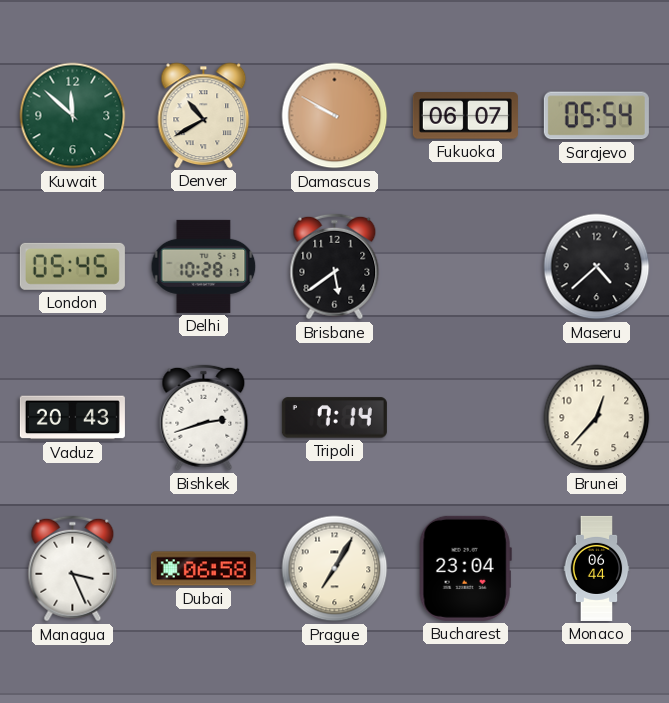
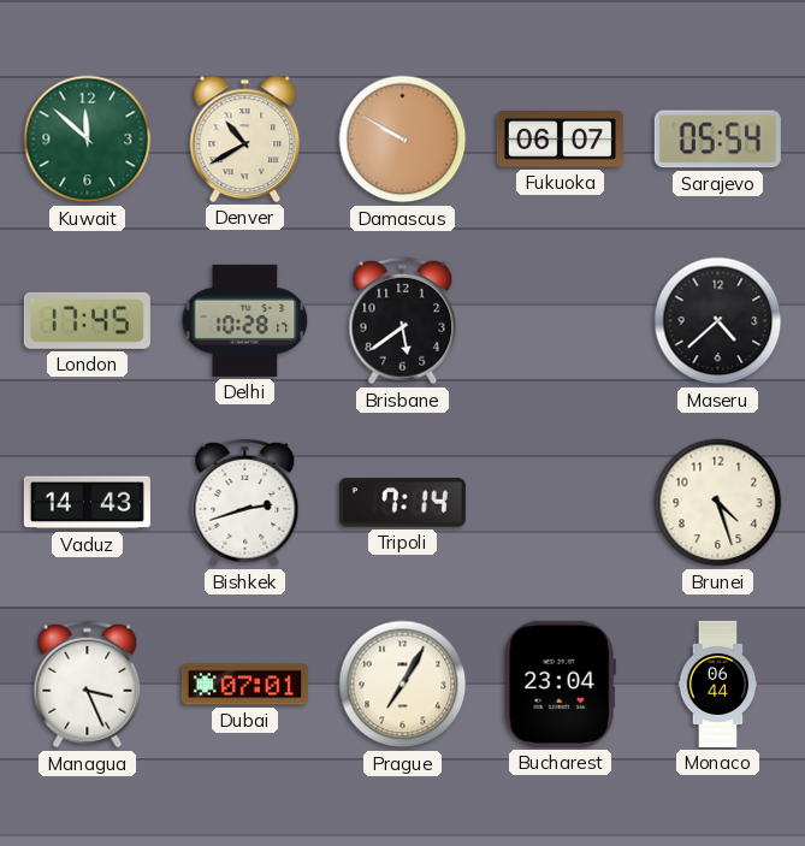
London: 05:45 -> 17:45
Vaduz: 20:43 -> 14:43
Brunei: 12:37 -> 4:27
Dubai: 06:58 -> 07:01
